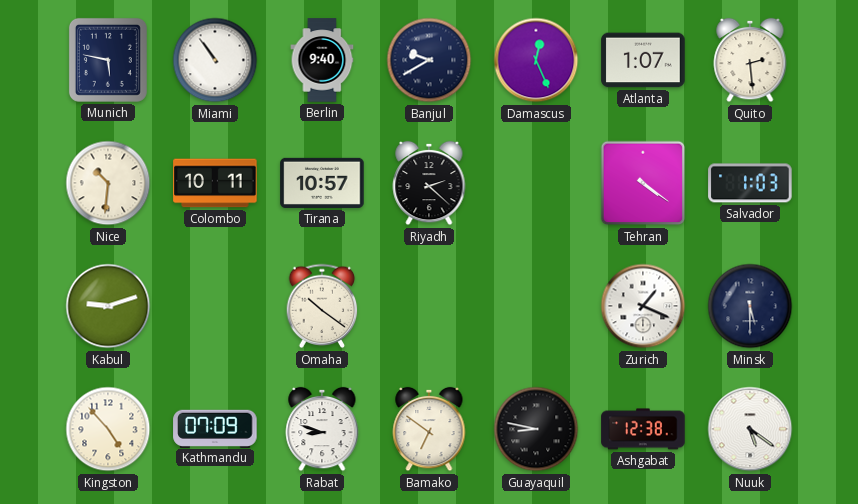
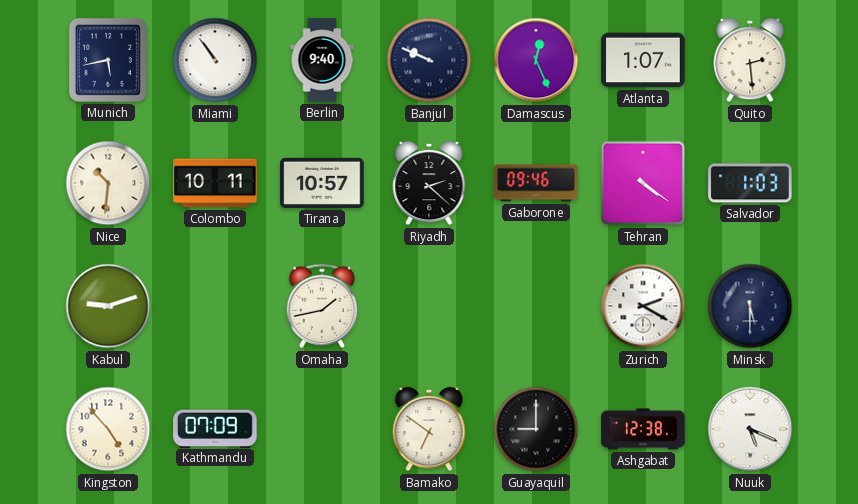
Munich: 5:47 -> 5:43
Banjul: 9:40 -> 9:49
Gaborone: none -> 09:46
Omaha: 10:21 -> 1:43
Zurich: 1:19 -> 2:20
Rabat: 8:48 -> none
Guayaquil: 8:47 -> 9:00
Nuuk: 5:21 -> 5:19
